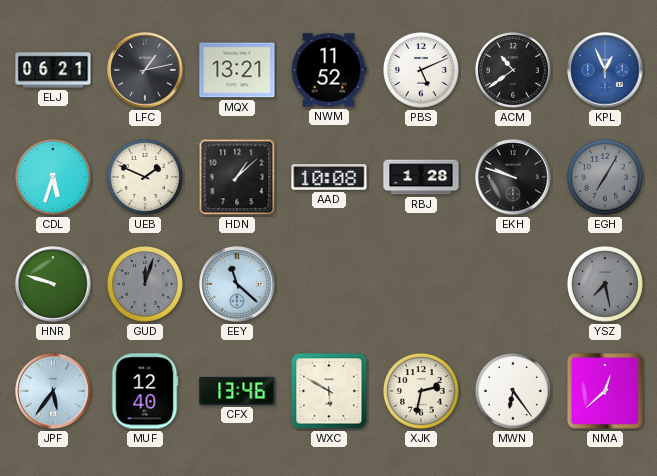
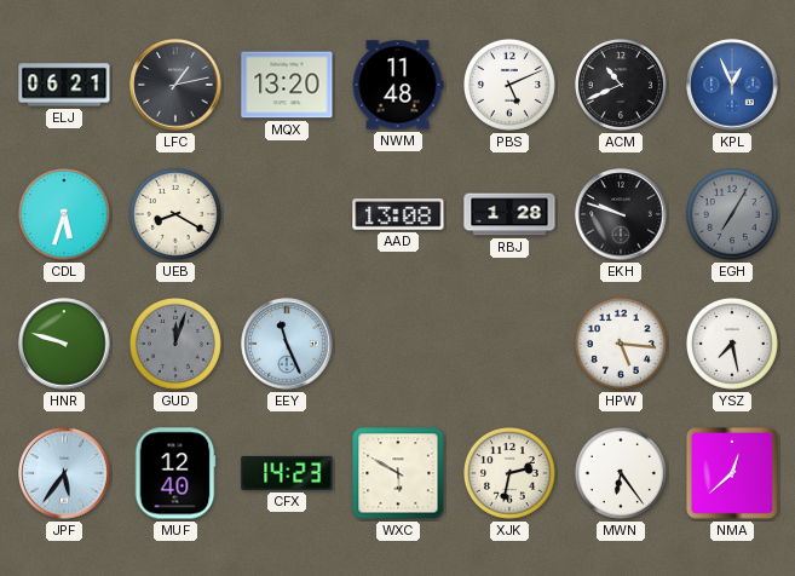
MQX: 13:21 -> 13:20
NWM: 11:52 -> 11:48
ACM: 10:39 -> 10:41
UEB: 1:49 -> 8:20
HDN: 1:08 -> none
AAD: 10:08 -> 13:08
EEY: 11:22 -> 11:26
HPW: none -> 5:16
YSZ dial: grey -> white
CFX: 13:46 -> 14:23
